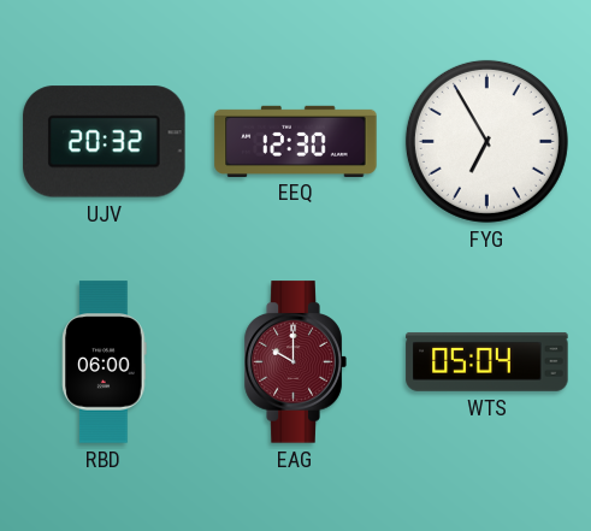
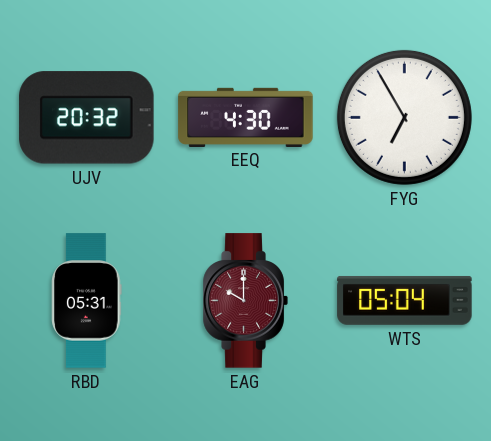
EEQ: 12:30 -> 4:30
RBD: 06:00 -> 05:31
